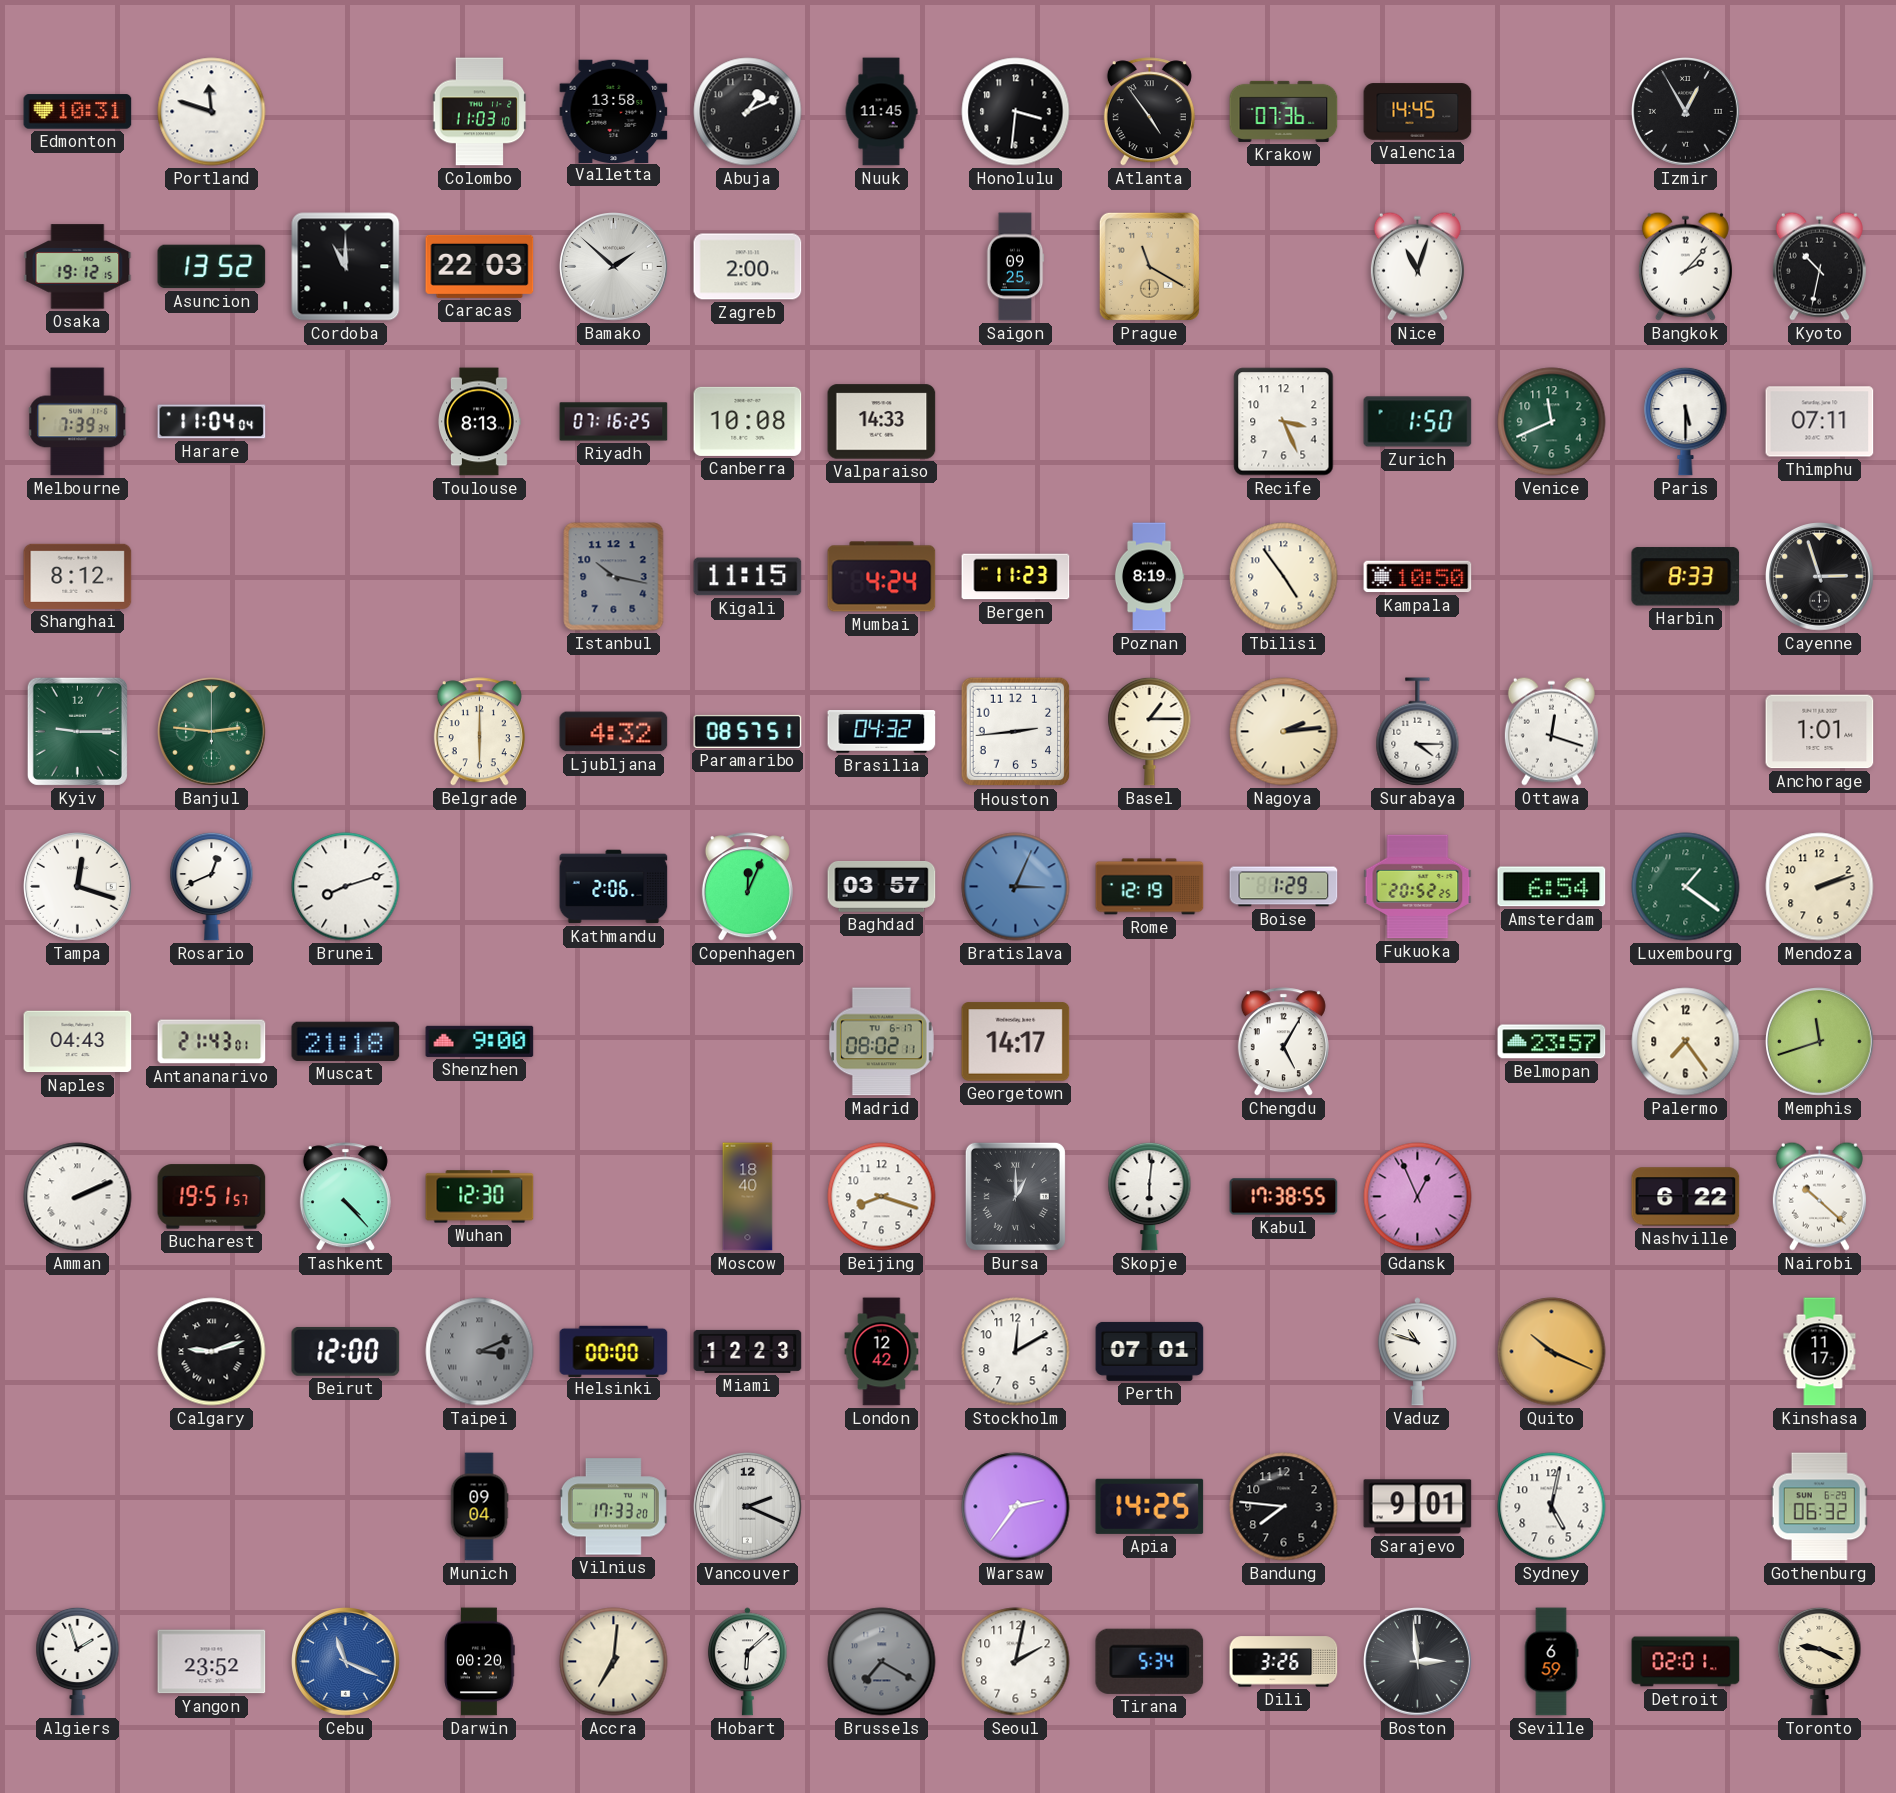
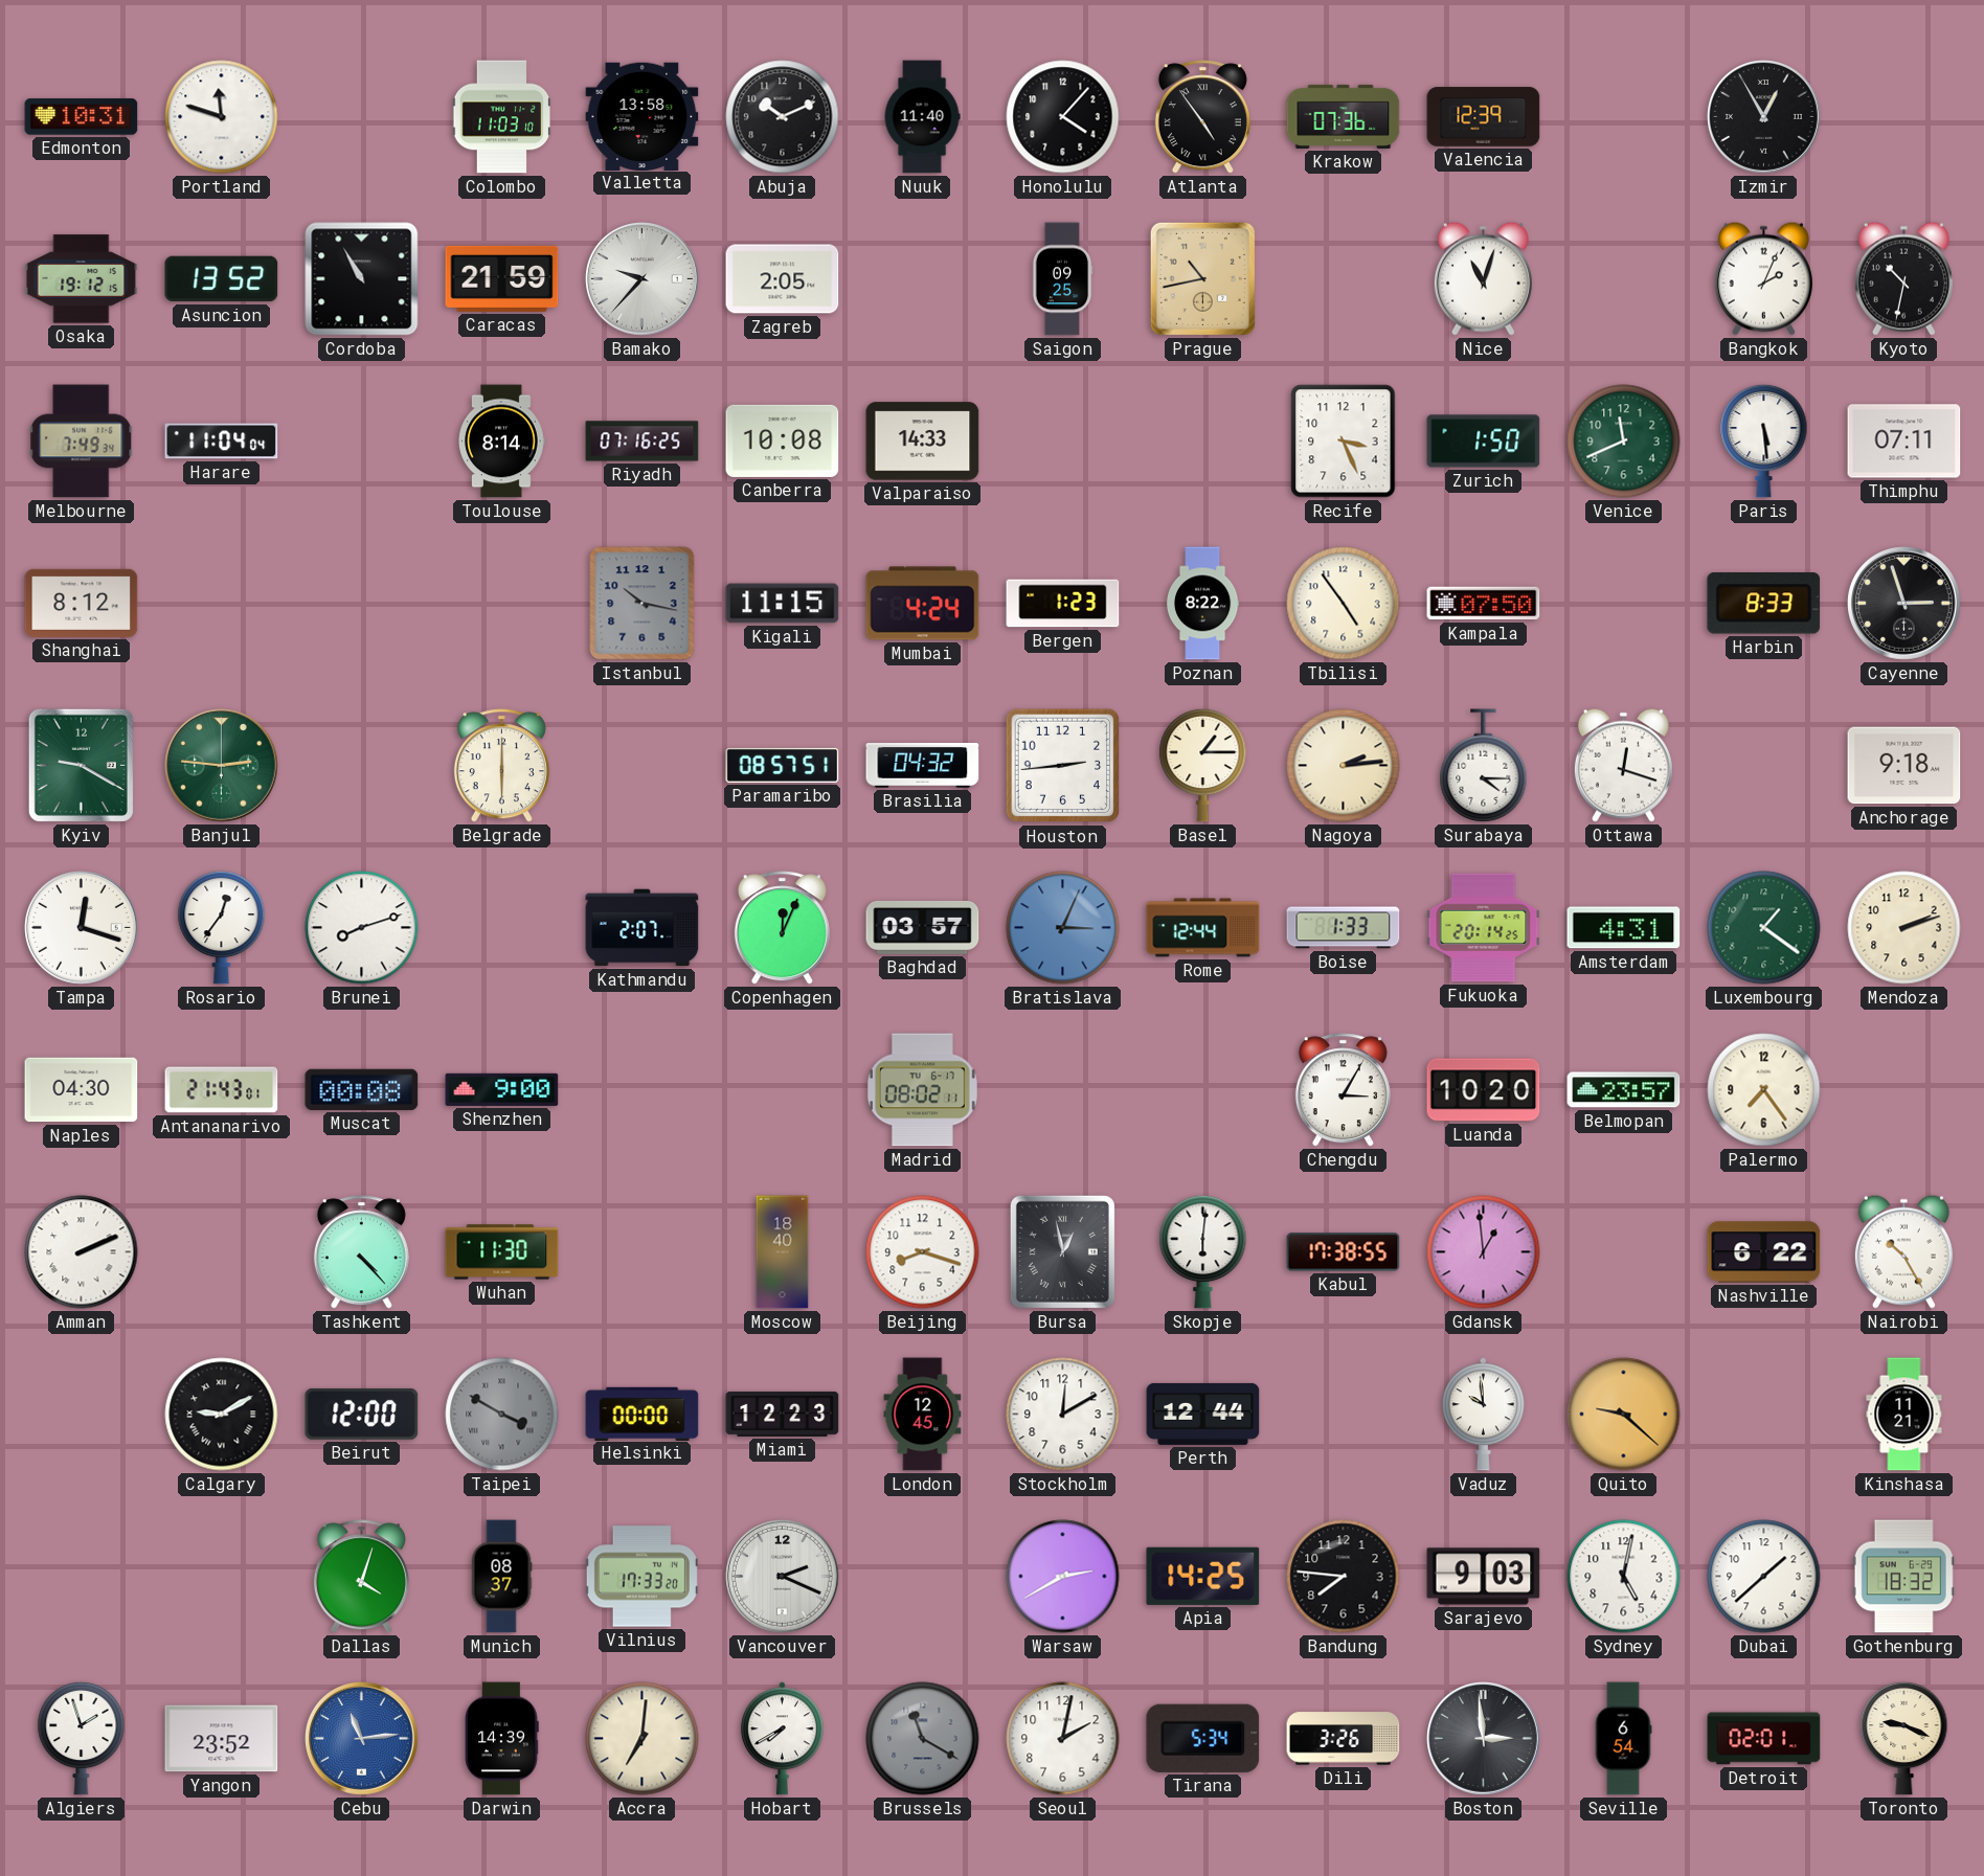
Abuja: 1:11 -> 10:11
Nuuk: 11:45 -> 11:40
Honolulu: 3:31 -> 4:07
Valencia: 14:45 -> 12:39
Cordoba: 11:00 -> 10:55
Caracas: 22:03 -> 21:59
Bamako: 1:52 -> 9:37
Zagreb: 2:00 -> 2:05
Prague: 11:20 -> 10:43
Bangkok: 2:07 -> 2:04
Melbourne: 7:39 -> 7:49
Toulouse: 8:13 -> 8:14
Paris: 5:30 -> 5:29
Bergen: 11:23 -> 1:23
Poznan: 8:19 -> 8:22
Kampala: 10:50 -> 07:50
Kyiv: 9:15 -> 9:20
Ljubljana: 4:32 -> none
Anchorage: 1:01 -> 9:18
Rosario: 12:41 -> 12:36
Kathmandu: 2:06 -> 2:07
Rome: 12:19 -> 12:44
Boise: 1:29 -> 1:33
Fukuoka: 20:52 -> 20:14
Amsterdam: 6:54 -> 4:31
Naples: 04:43 -> 04:30
Muscat: 21:18 -> 00:08
Georgetown: 14:17 -> none
Chengdu: 5:05 -> 3:05
Luanda: none -> 10:20
Memphis: 11:42 -> none
Bucharest: 19:51 -> none
Wuhan: 12:30 -> 11:30
Bursa: 1:00 -> 12:58
Gdansk: 12:56 -> 12:59
Nairobi: 10:22 -> 10:25
Calgary: 9:12 -> 9:10
Taipei: 3:11 -> 3:50
London: 12:42 -> 12:45
Perth: 07:01 -> 12:44
Vaduz: 10:48 -> 9:59
Quito: 10:19 -> 9:22
Kinshasa: 11:17 -> 11:21
Dallas: none -> 4:03
Munich: 09:04 -> 08:37
Warsaw: 2:36 -> 2:40
Sarajevo: 9:01 -> 9:03
Dubai: none -> 1:38
Gothenburg: 06:32 -> 18:32
Cebu: 11:19 -> 11:14
Darwin: 00:20 -> 14:39
Hobart: 6:08 -> 7:40
Brussels: 7:20 -> 11:20
Seville: 6:59 -> 6:54
